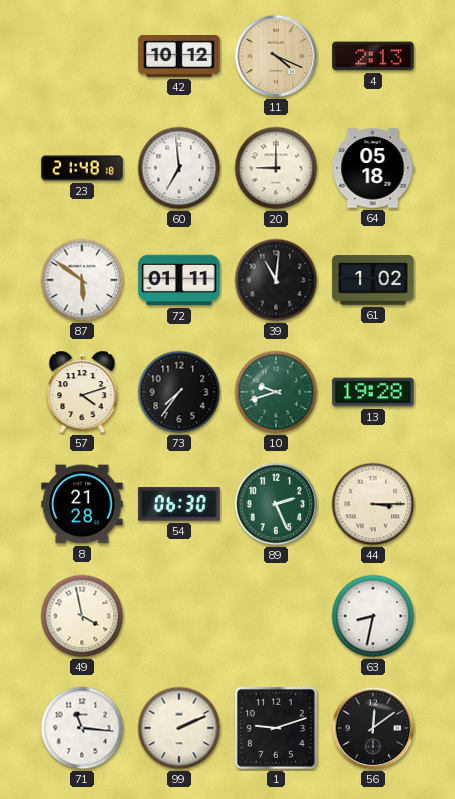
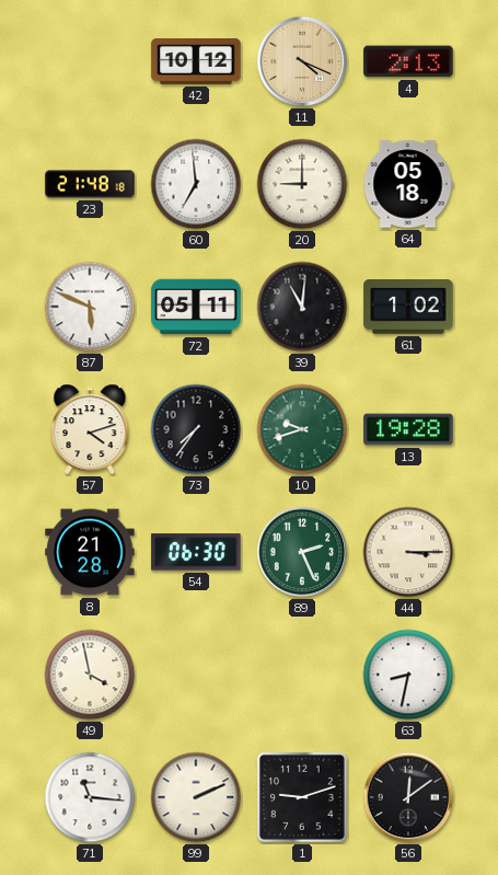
87: 5:51 -> 5:49
72: 01:11 -> 05:11
